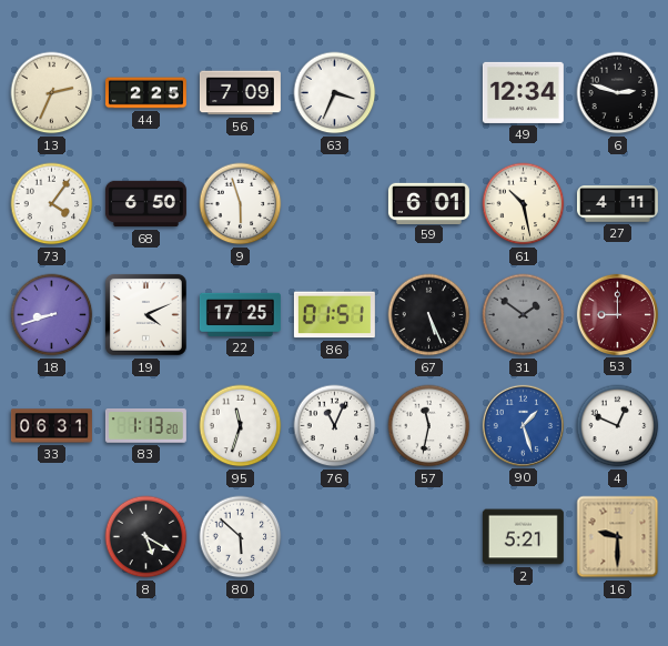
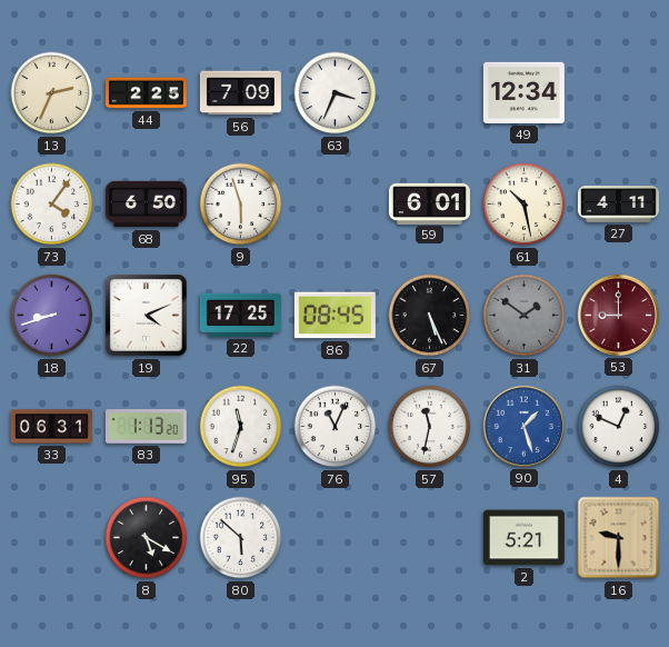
6: 2:48 -> none
86: 01:51 -> 08:45
